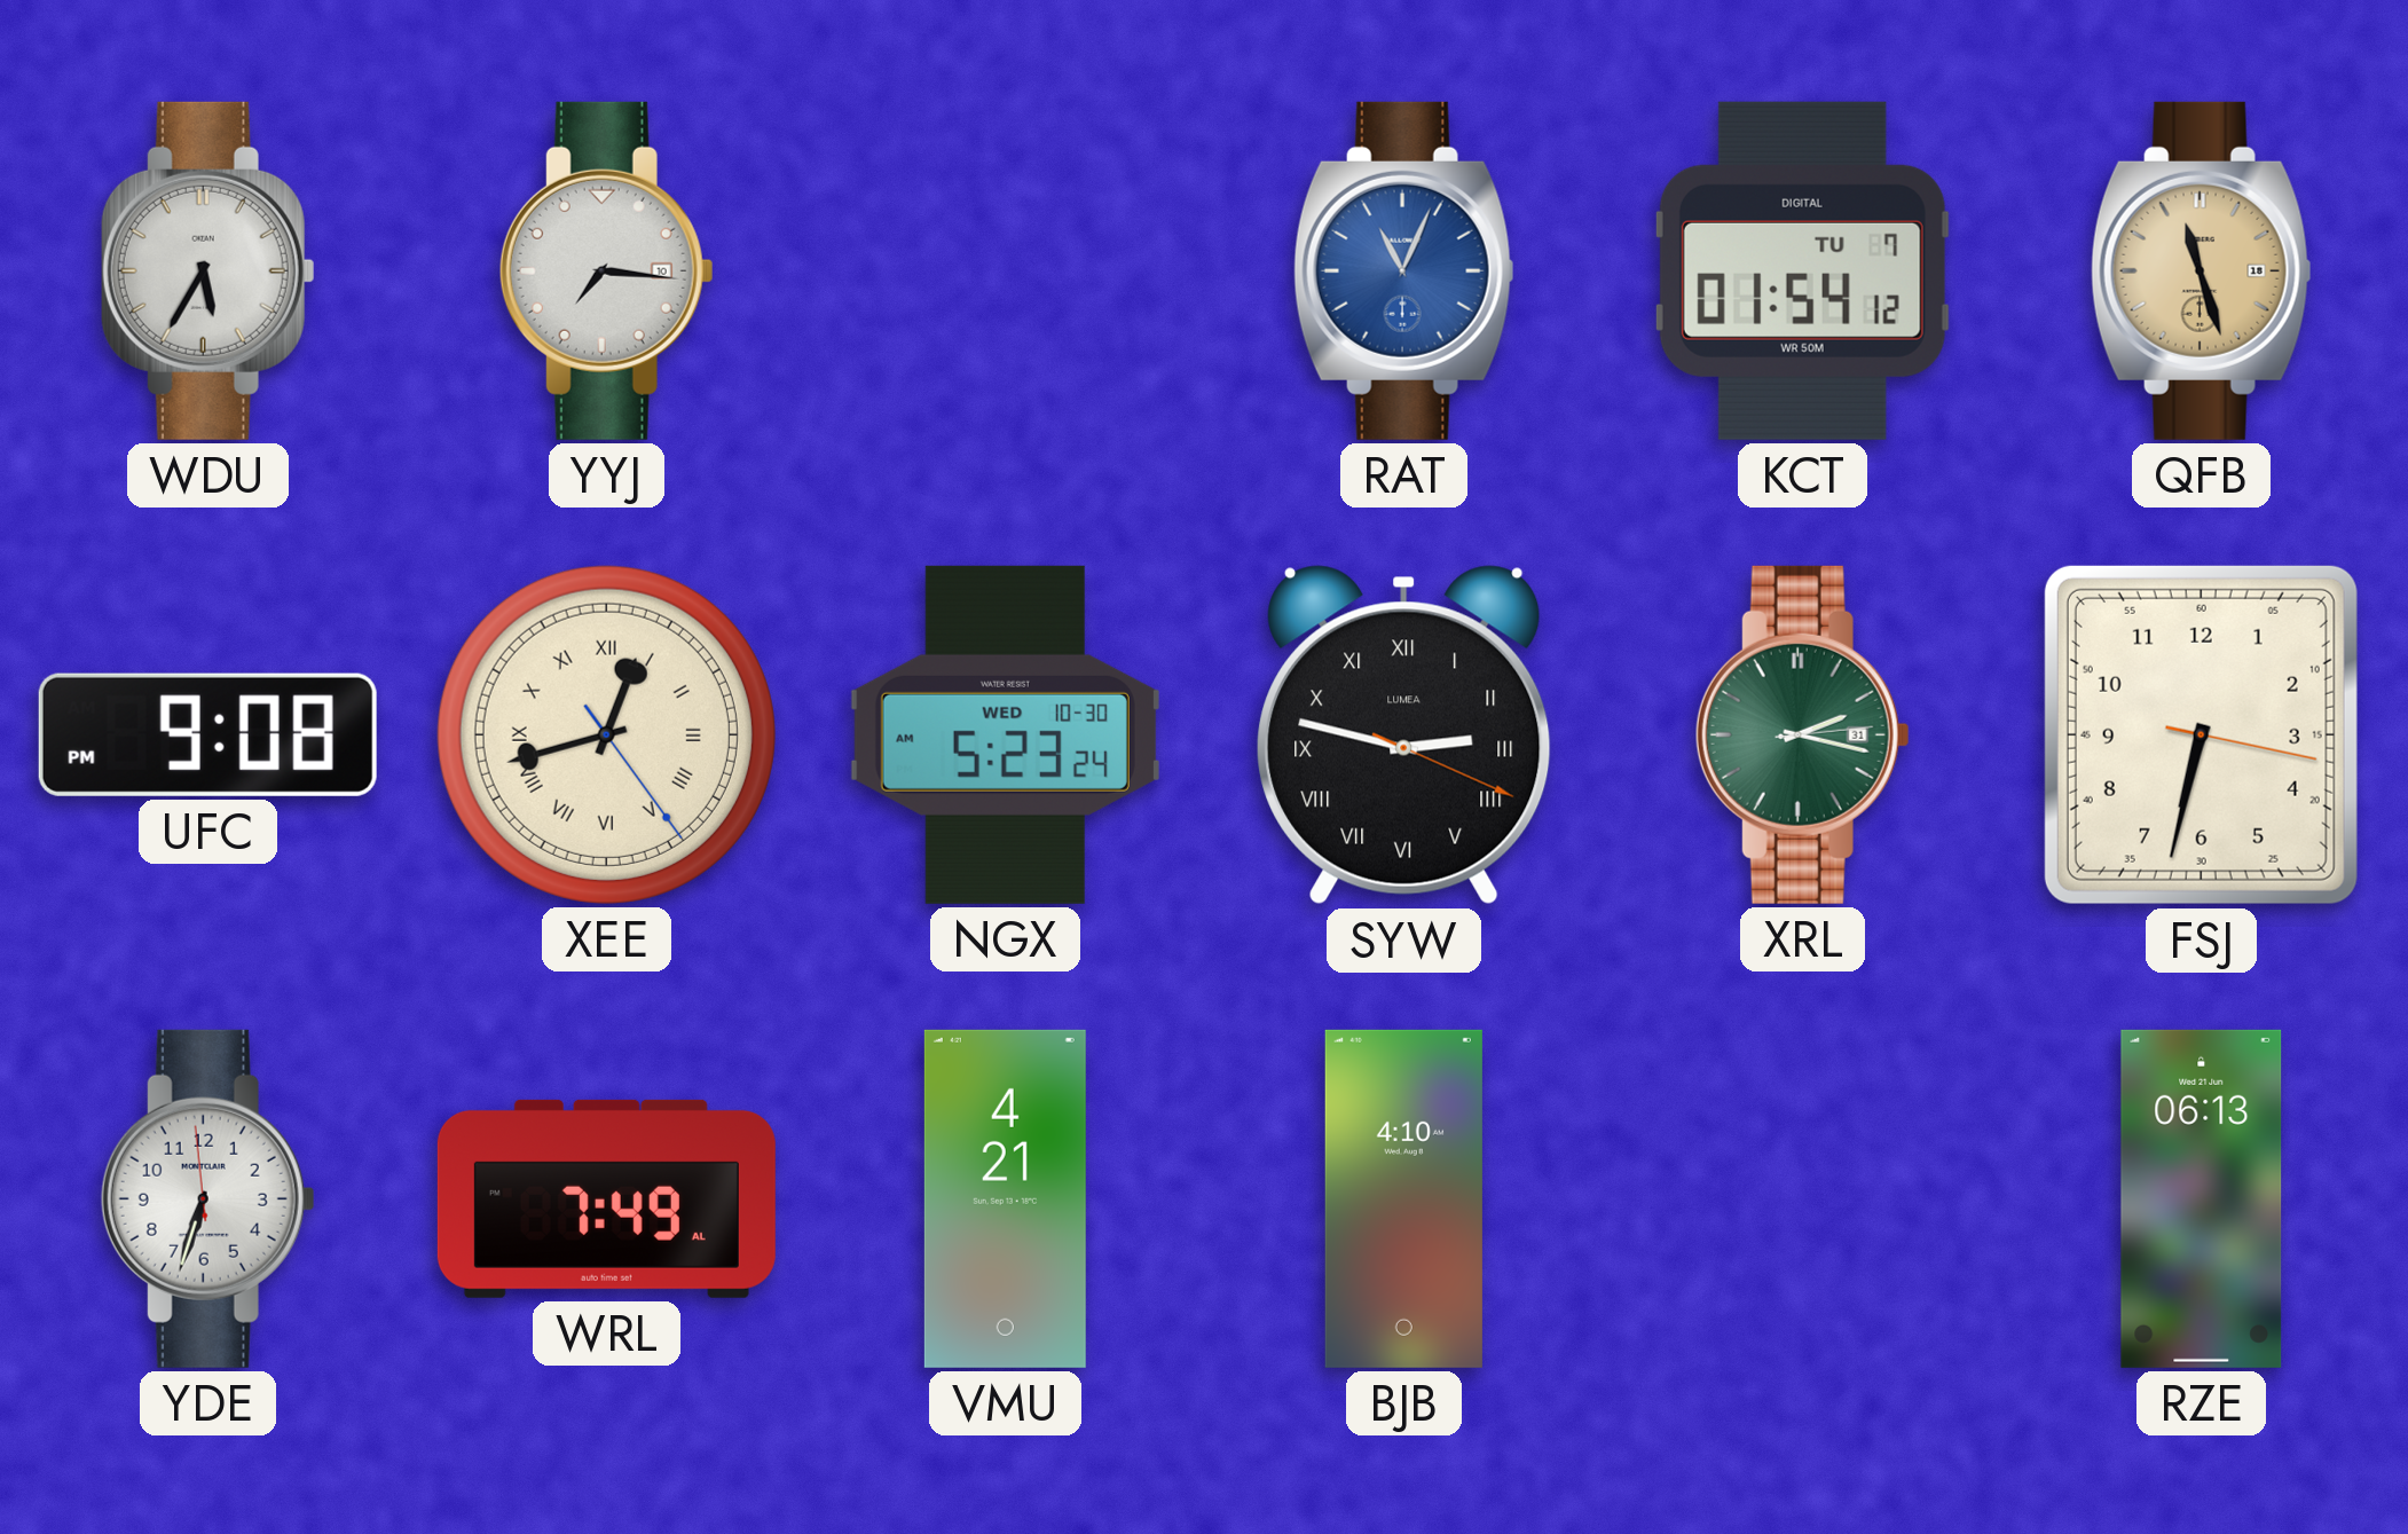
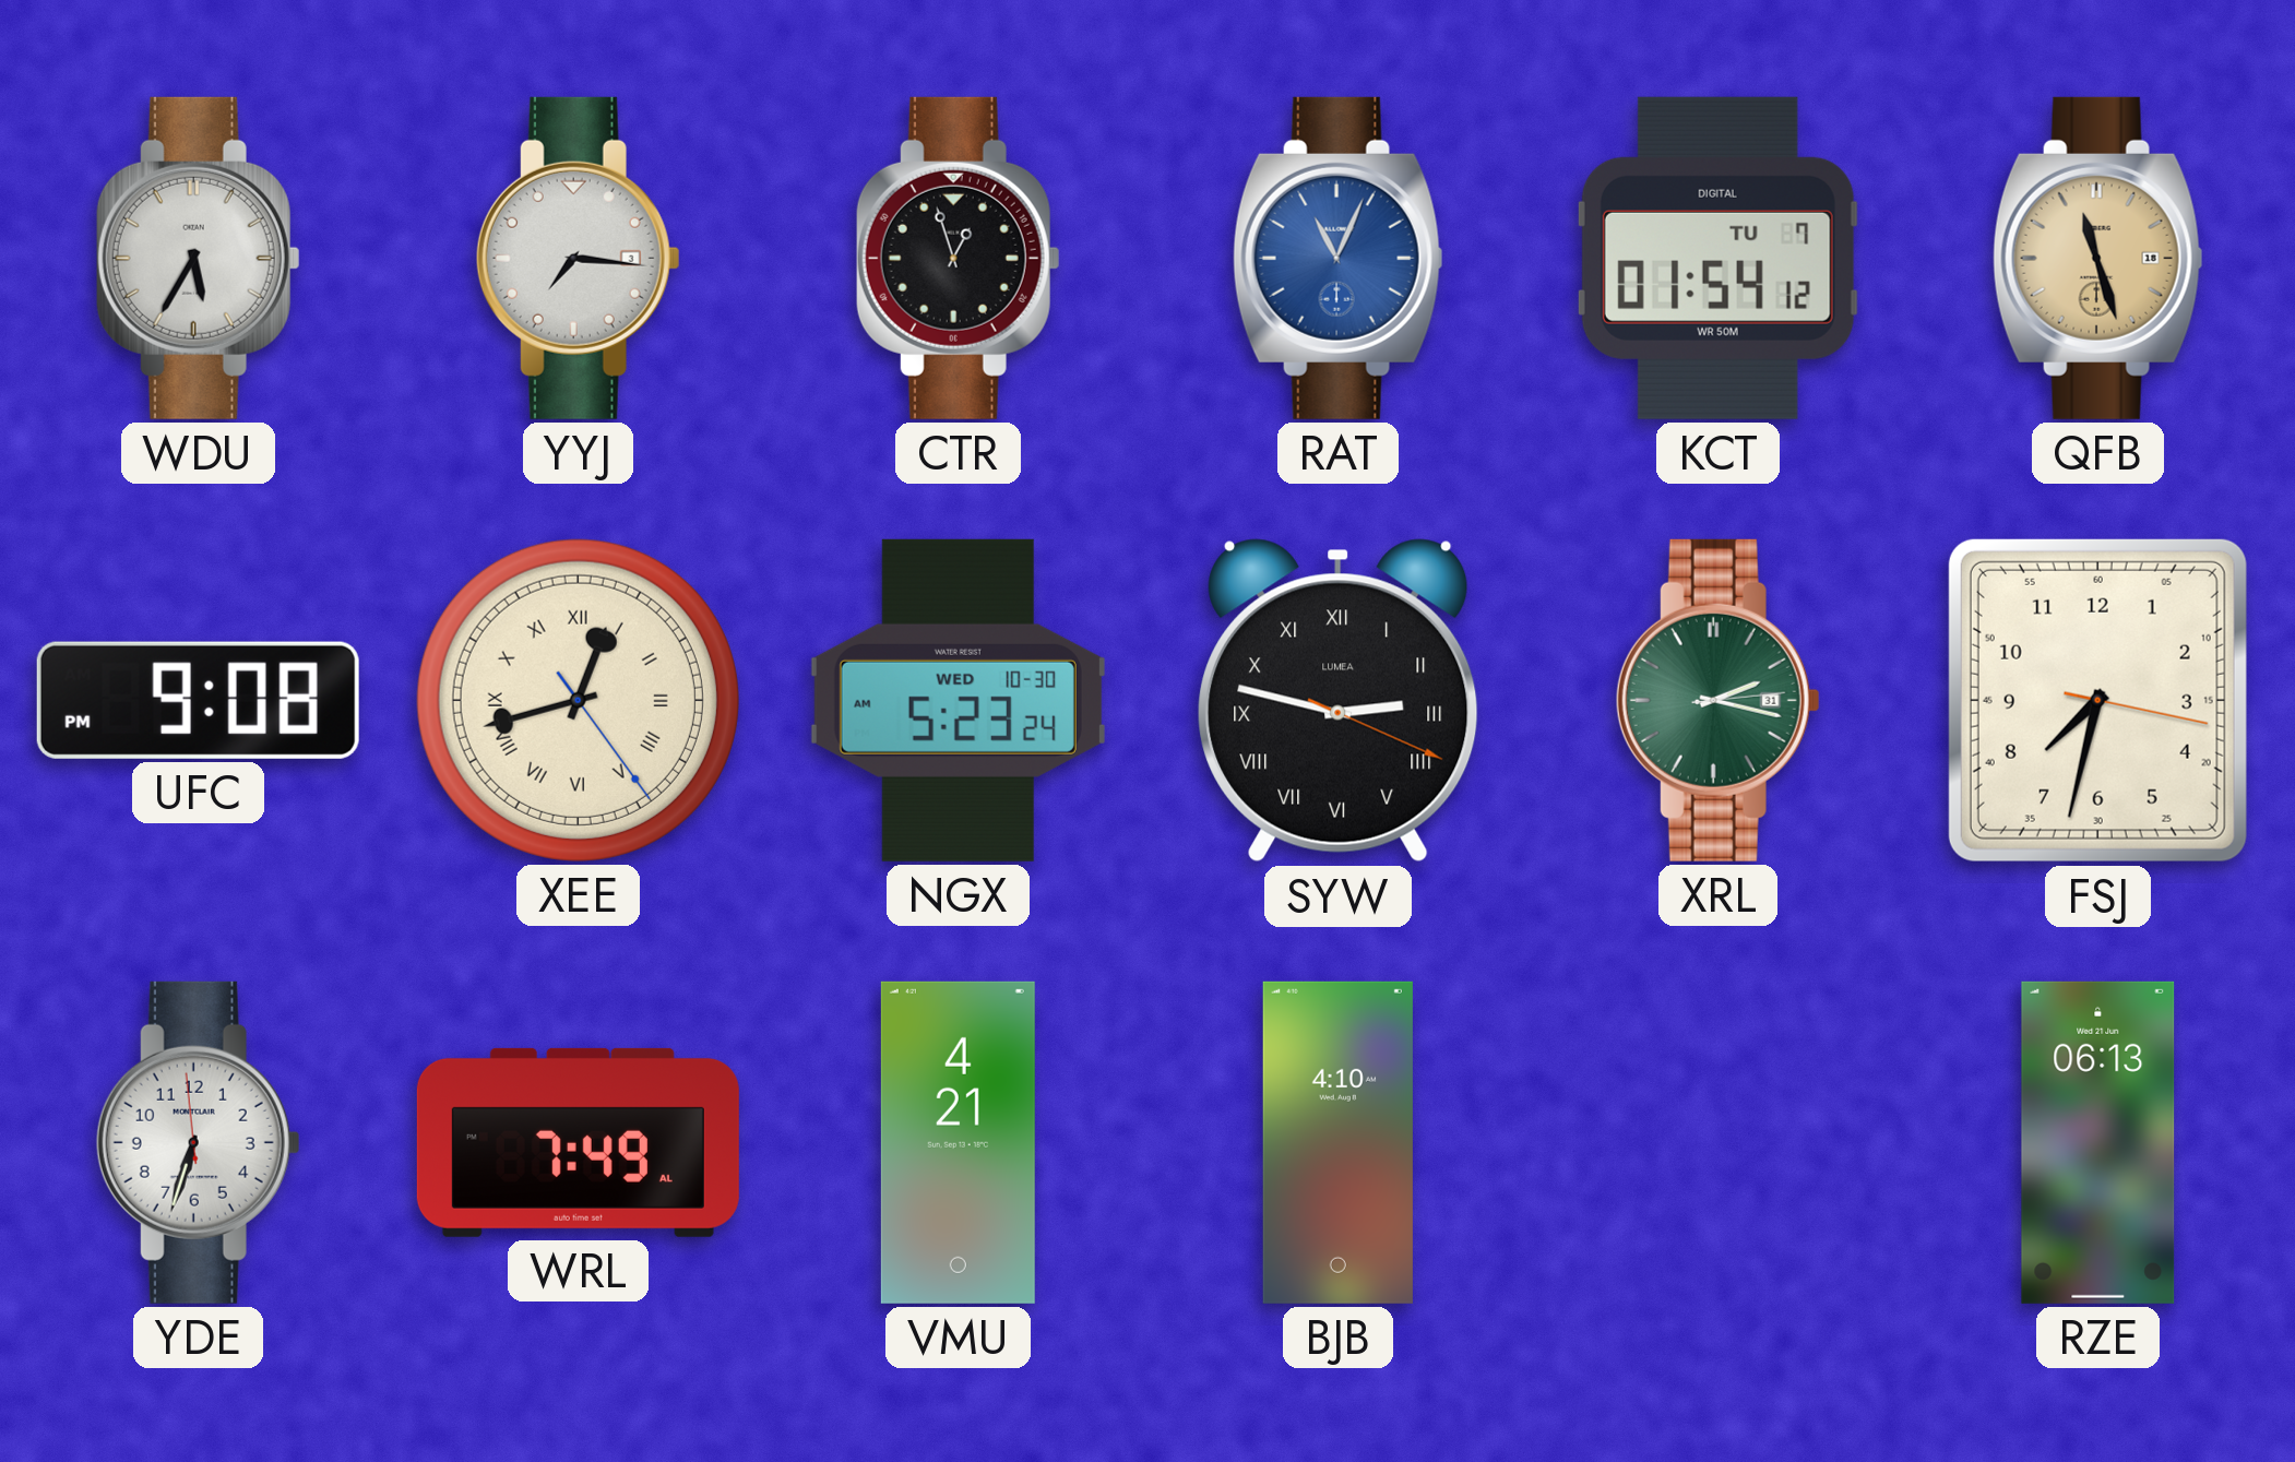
YYJ date: 10 -> 3
CTR: none -> 12:57
FSJ: 6:32 -> 7:32
